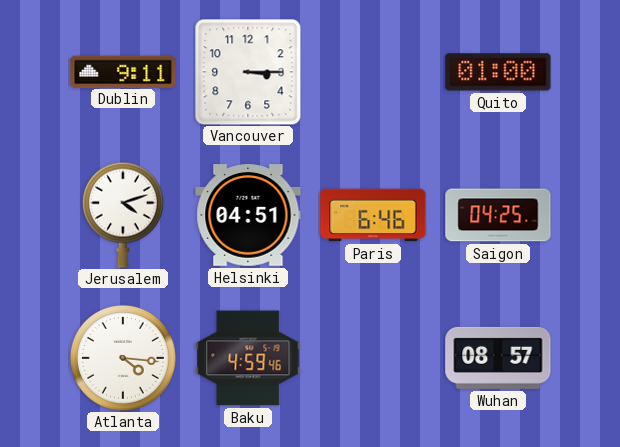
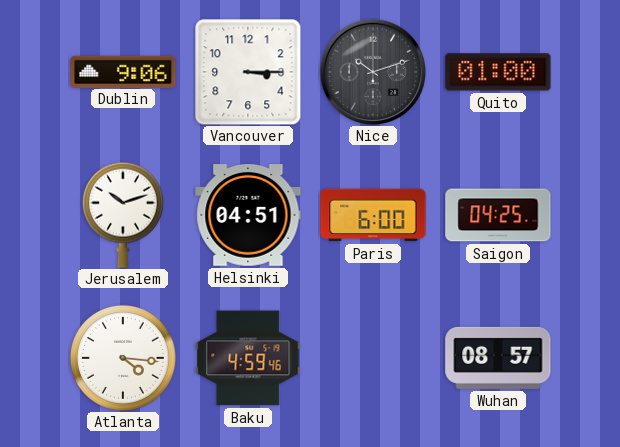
Dublin: 9:11 -> 9:06
Nice: none -> 10:12
Jerusalem: 4:12 -> 10:12
Paris: 6:46 -> 6:00
